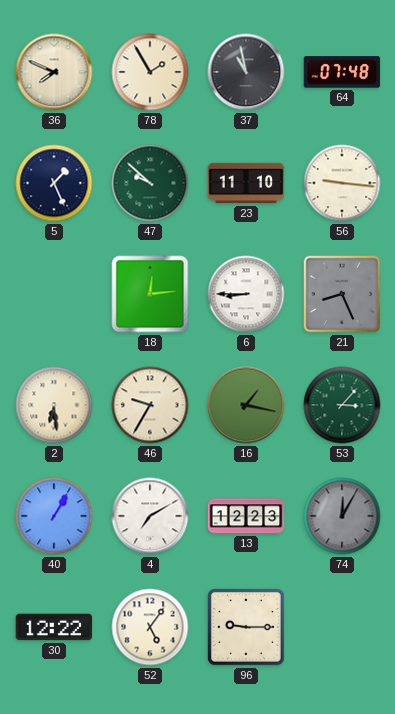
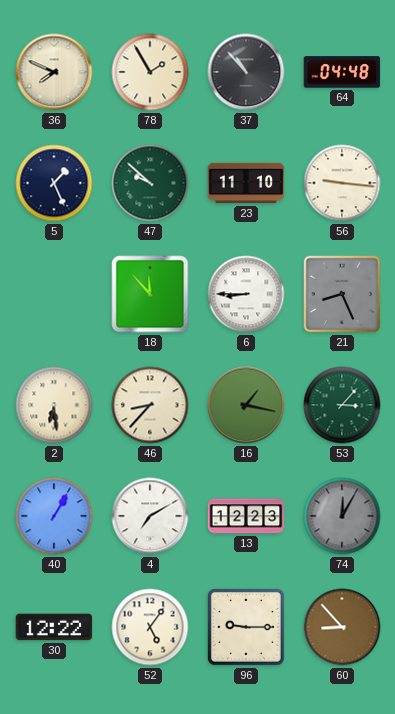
37: 10:58 -> 10:53
64: 07:48 -> 04:48
18: 12:14 -> 11:53
46: 9:35 -> 8:37
60: none -> 8:53
